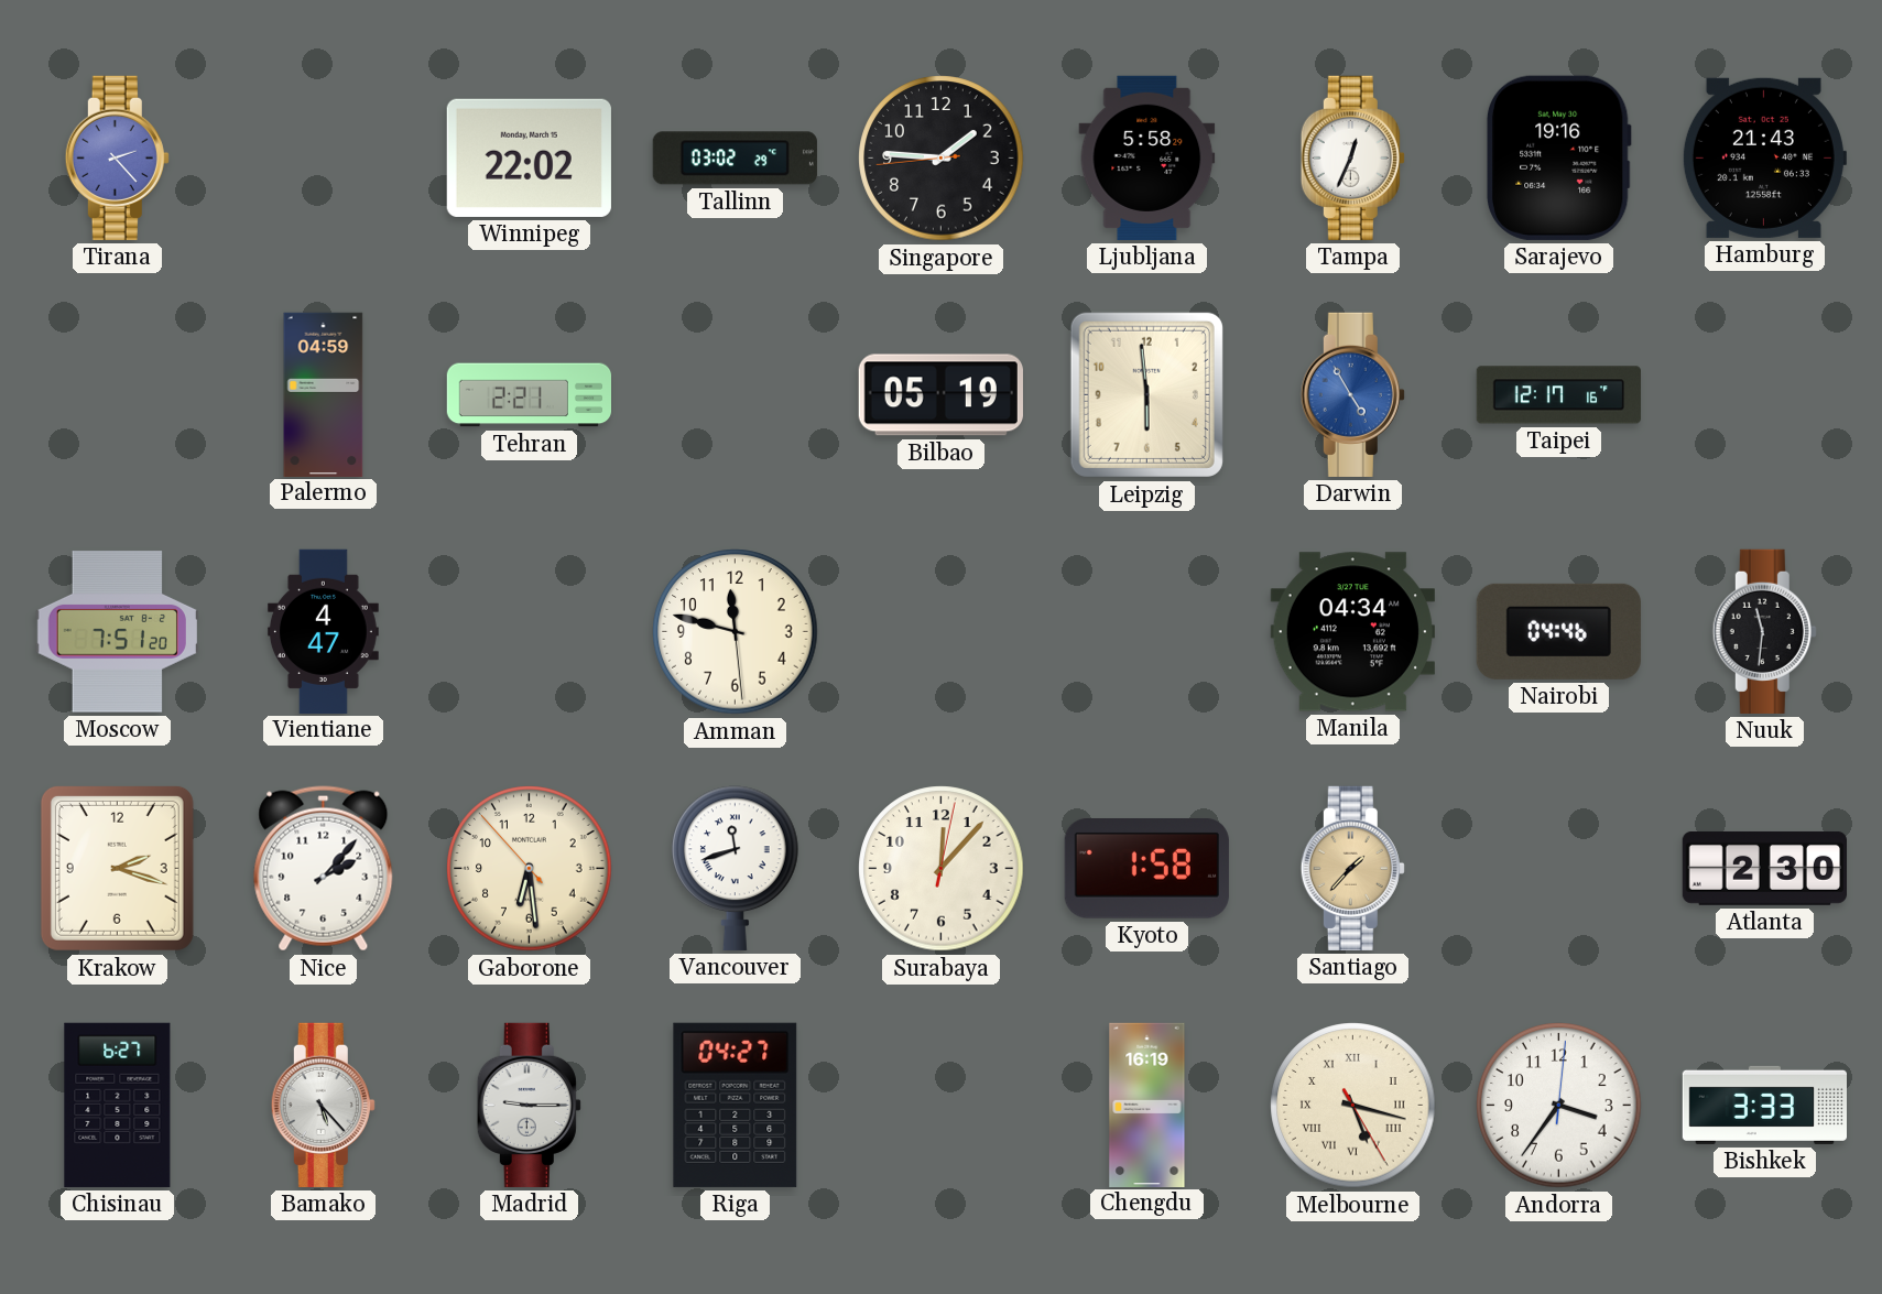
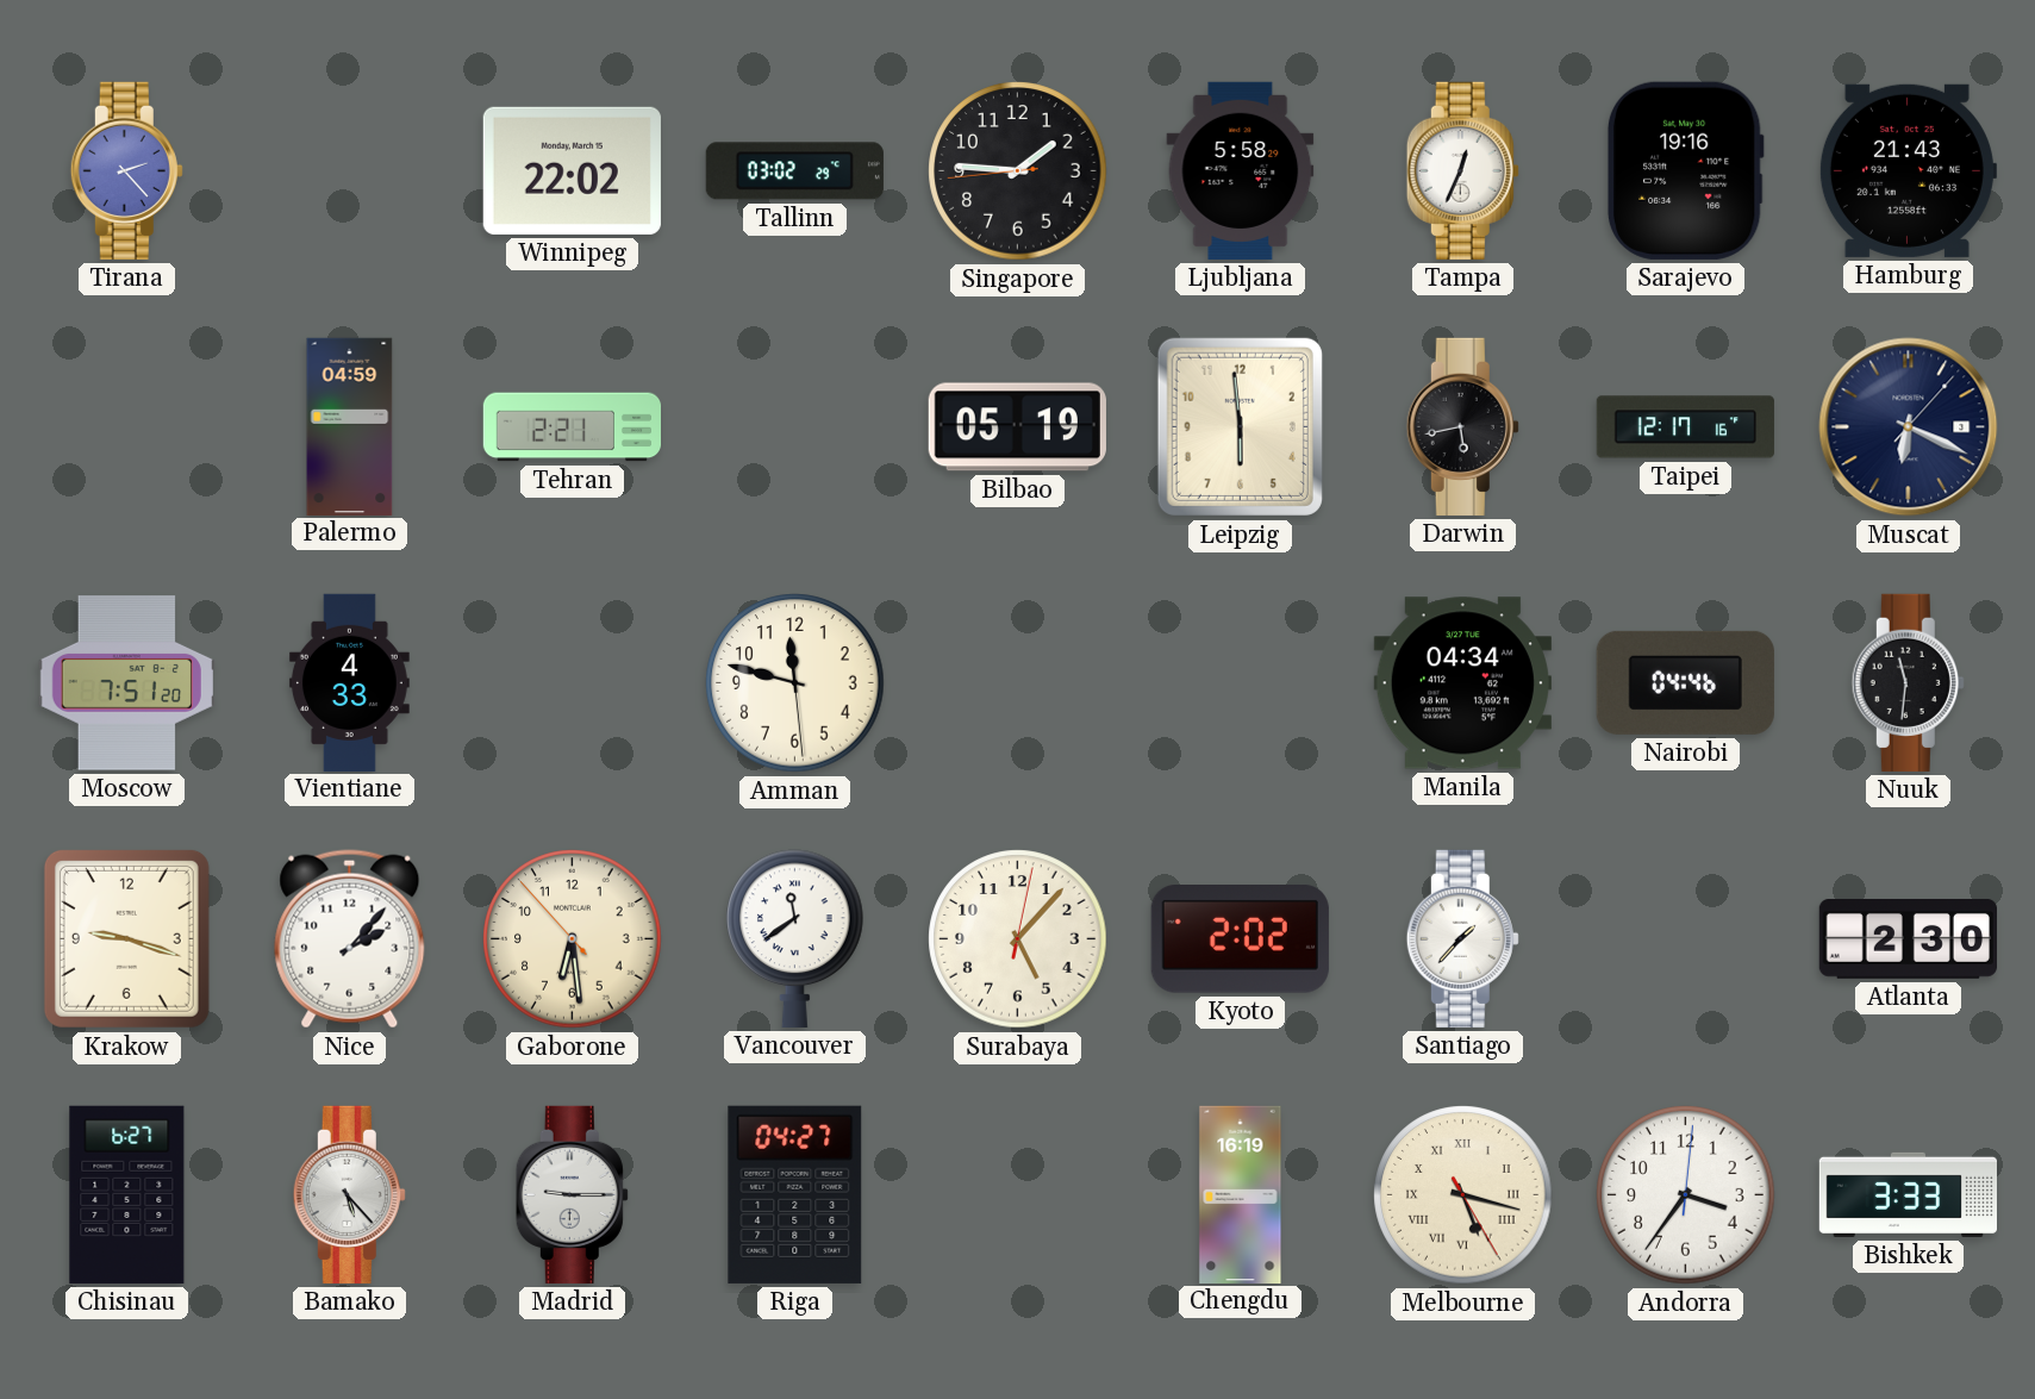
Darwin: 4:55 -> 5:43
Darwin dial: blue -> black
Muscat: none -> 6:19
Vientiane: 4:47 -> 4:33
Krakow: 2:18 -> 9:18
Vancouver: 11:42 -> 11:39
Surabaya: 12:07 -> 5:07
Kyoto: 1:58 -> 2:02
Santiago dial: champagne -> white
